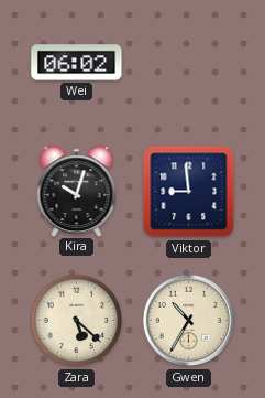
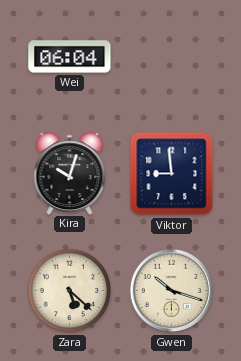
Wei: 06:02 -> 06:04
Gwen: 10:35 -> 10:18
